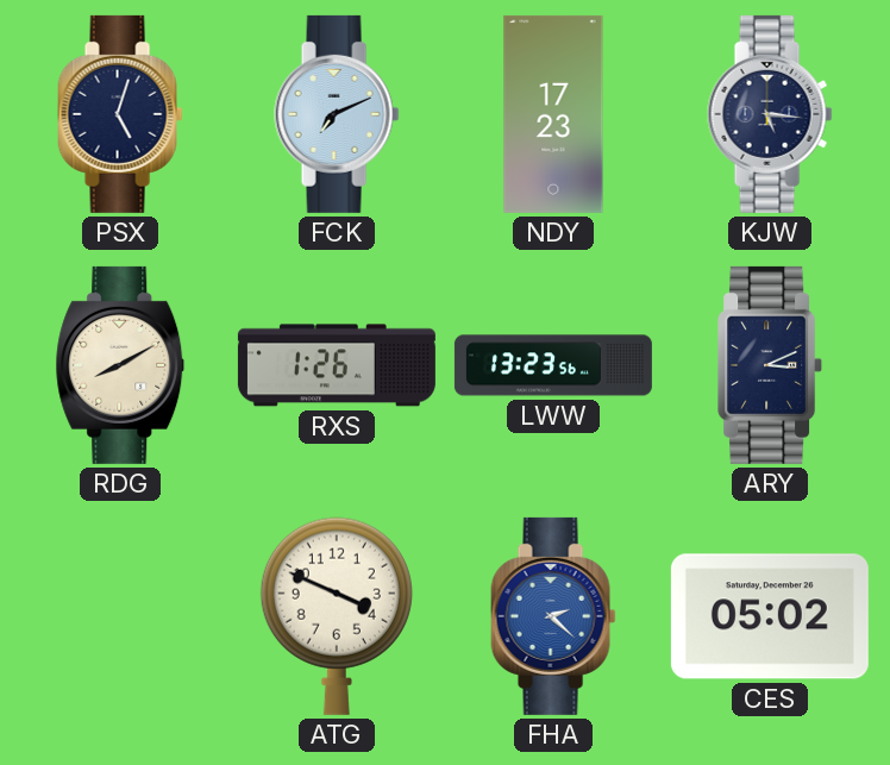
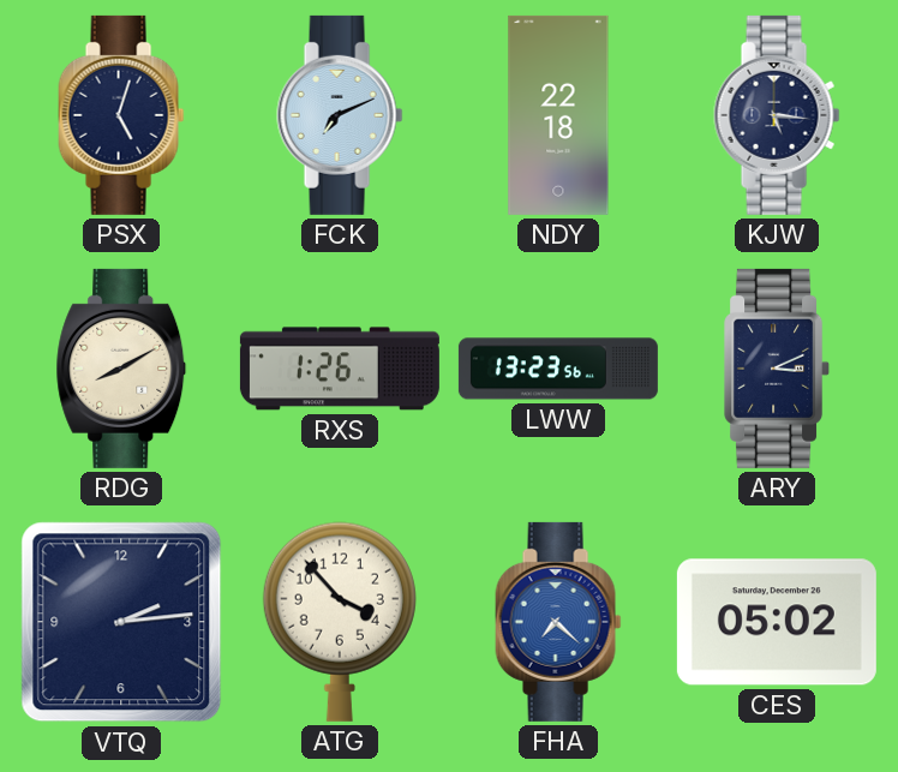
NDY: 17:23 -> 22:18
VTQ: none -> 2:14
ATG: 3:49 -> 3:53
FHA: 2:22 -> 7:22
